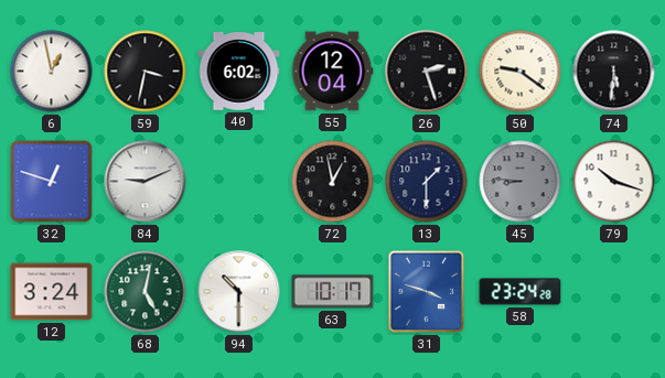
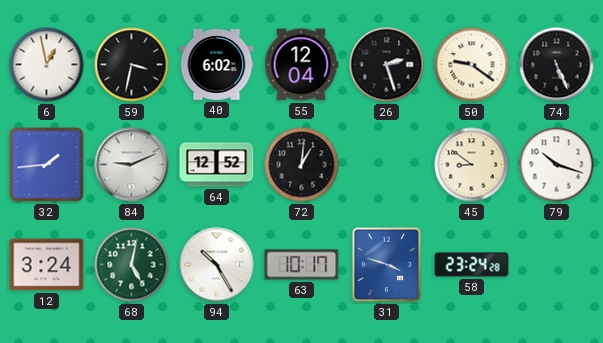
74: 5:31 -> 5:26
32: 12:48 -> 1:44
64: none -> 12:52
72: 12:58 -> 1:01
13: 1:30 -> none
45: 8:46 -> 8:51
45 dial: grey -> cream
94: 10:30 -> 10:25
